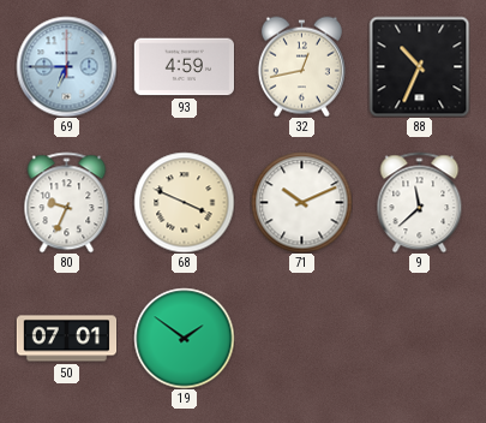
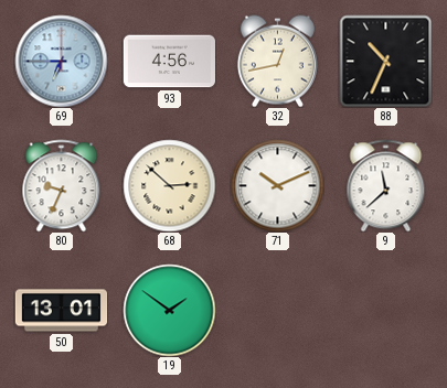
93: 4:59 -> 4:56
68: 3:49 -> 2:52
50: 07:01 -> 13:01
